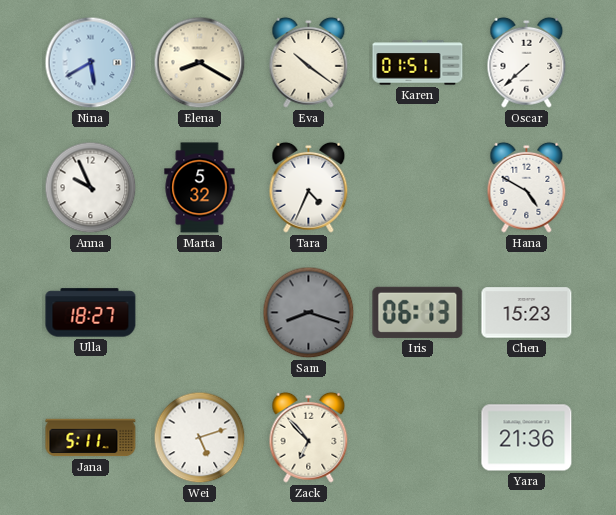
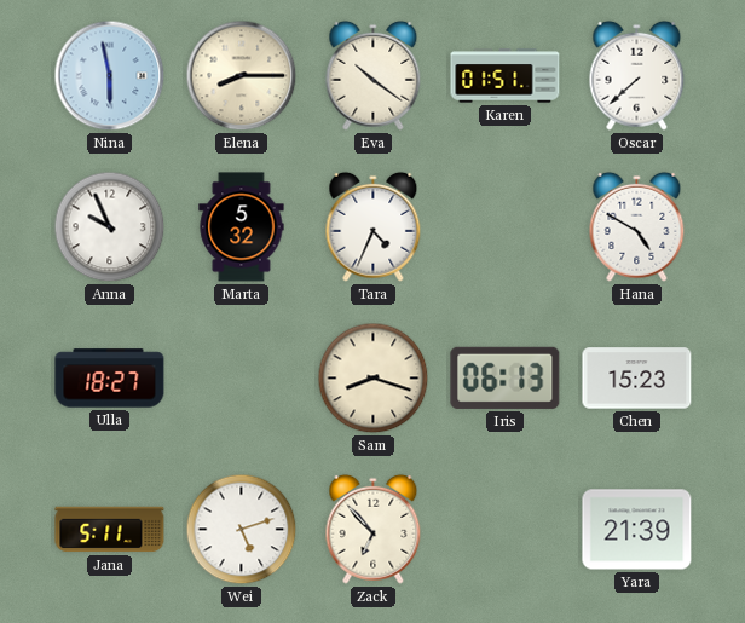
Nina: 5:40 -> 5:58
Elena: 8:20 -> 8:15
Sam dial: grey -> cream
Yara: 21:36 -> 21:39
